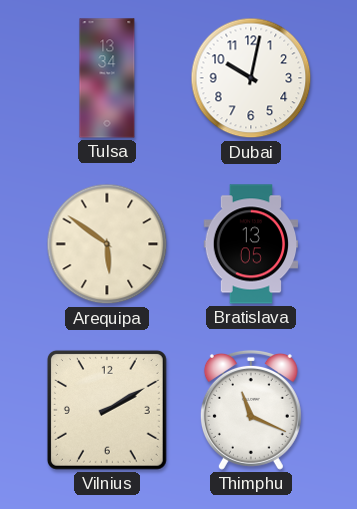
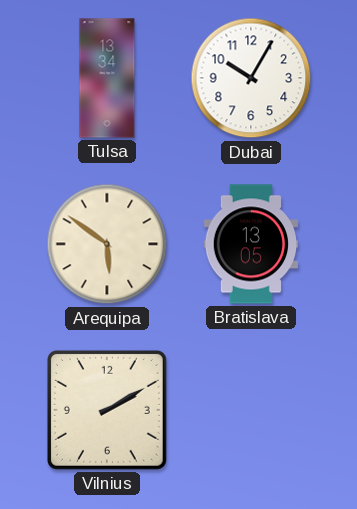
Dubai: 10:02 -> 10:05
Thimphu: 11:19 -> none
